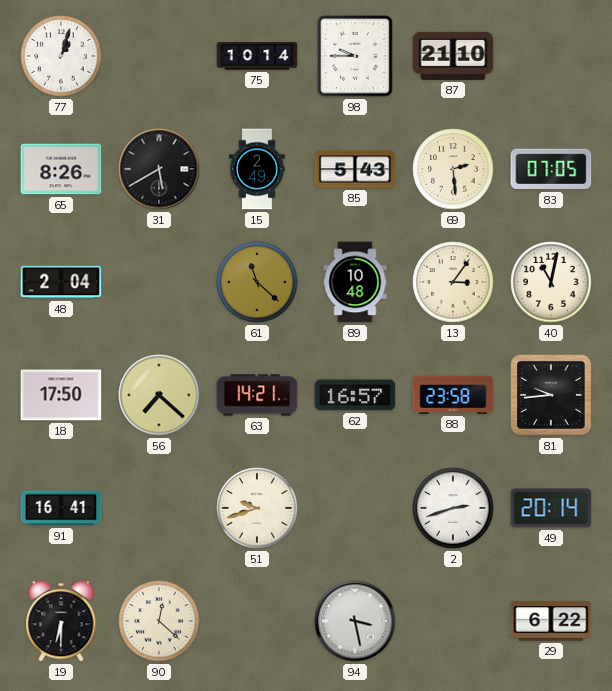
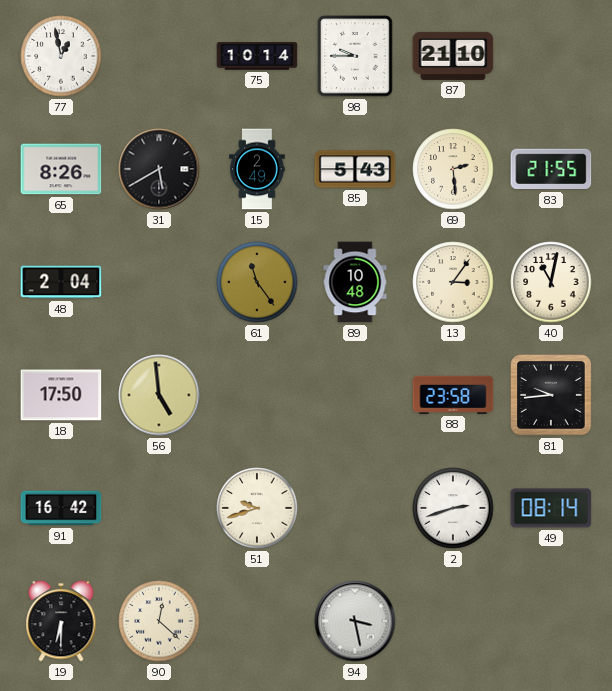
77: 1:03 -> 12:58
83: 07:05 -> 21:55
61: 11:22 -> 11:24
56: 7:22 -> 4:59
63: 14:21 -> none
62: 16:57 -> none
91: 16:41 -> 16:42
49: 20:14 -> 08:14
29: 6:22 -> none
